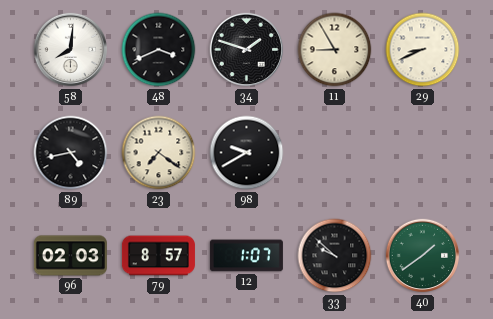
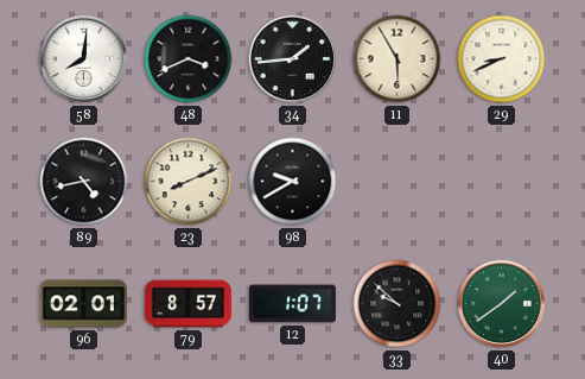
34: 1:48 -> 1:44
11: 8:55 -> 5:55
23: 7:21 -> 8:11
96: 02:03 -> 02:01
